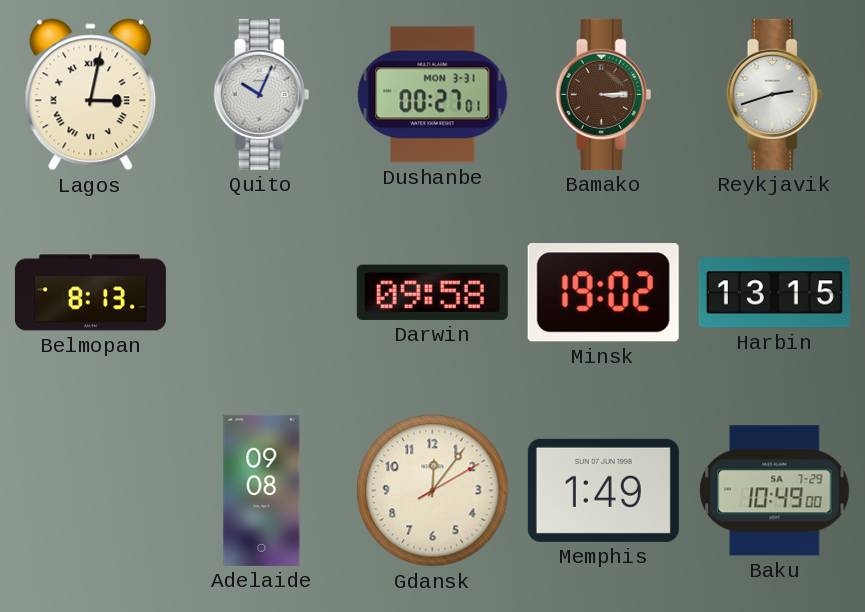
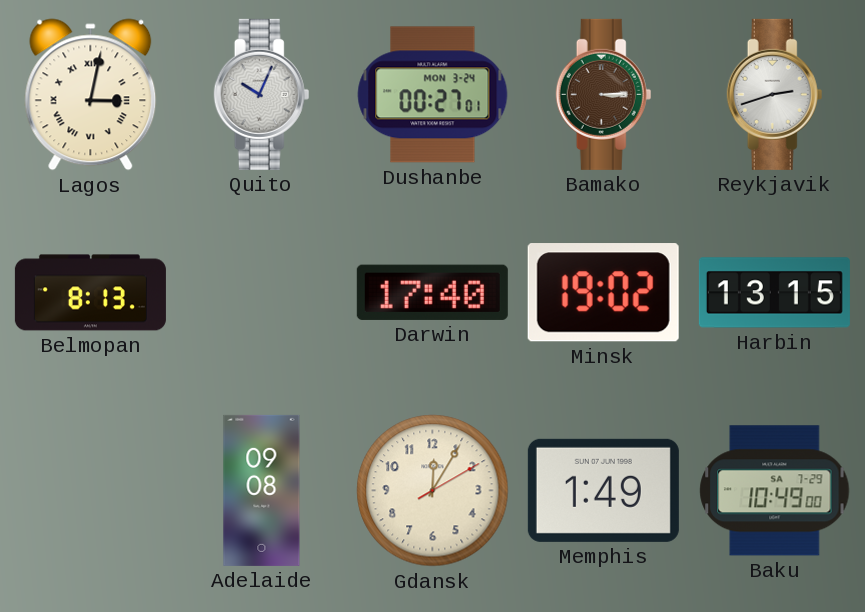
Dushanbe date: MON 3-31 -> MON 3-24
Darwin: 09:58 -> 17:40
Gdansk: 12:06 -> 12:05
